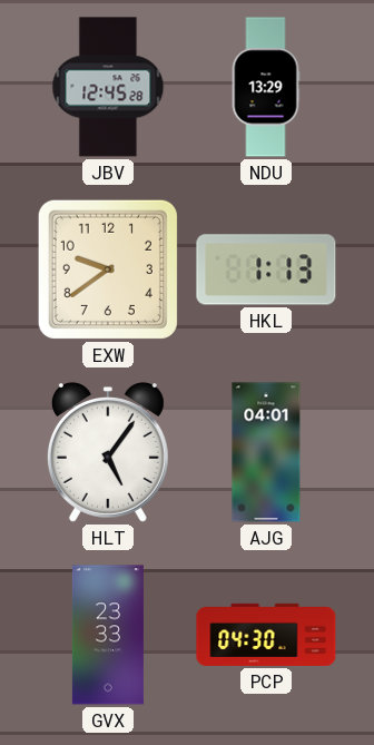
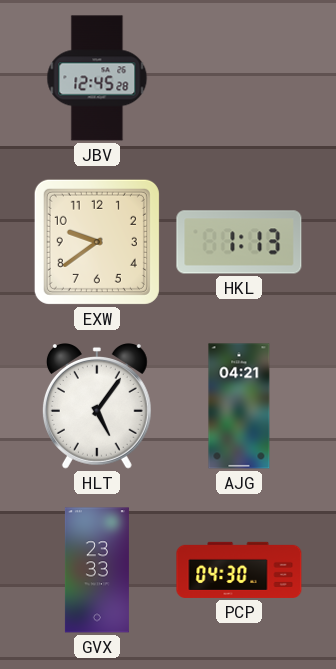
NDU: 13:29 -> none
AJG: 04:01 -> 04:21
